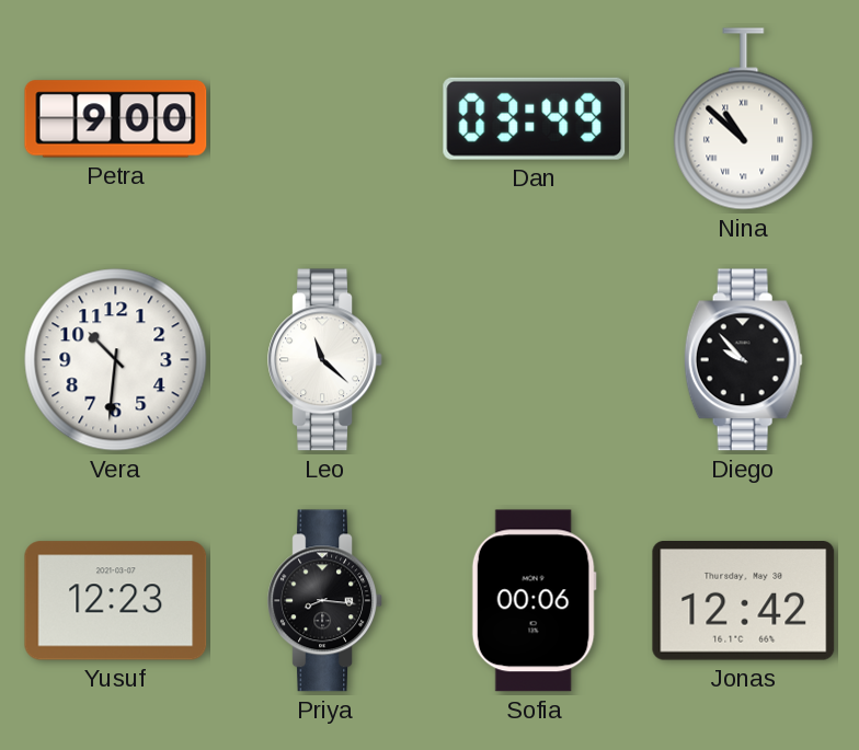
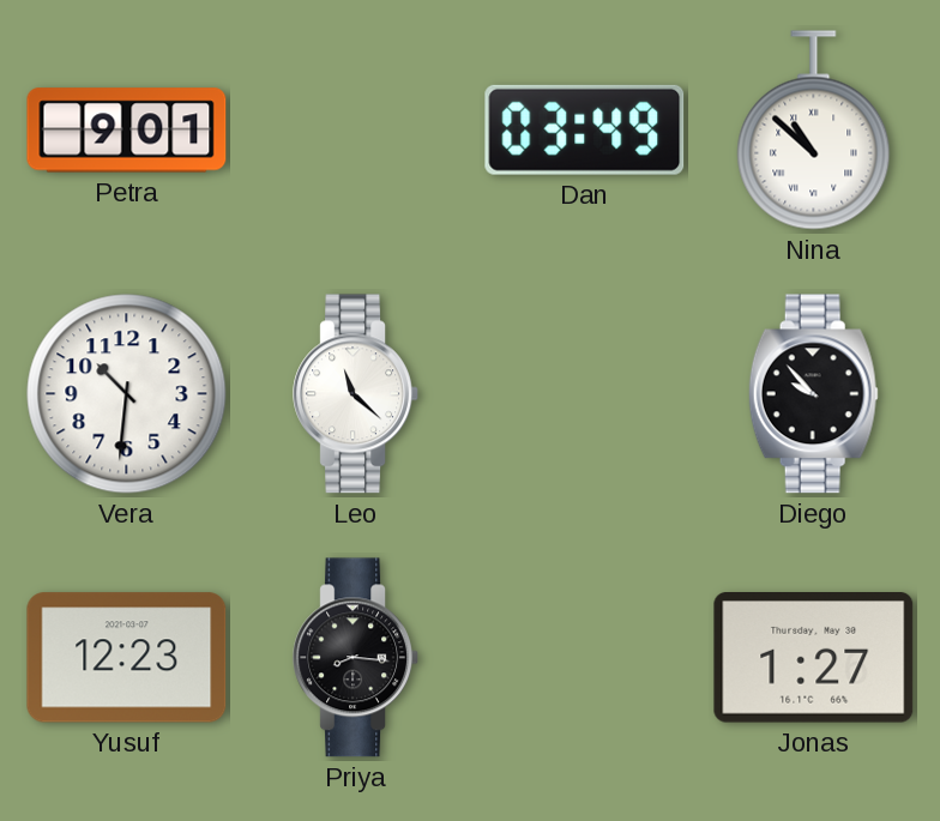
Petra: 9:00 -> 9:01
Sofia: 00:06 -> none
Jonas: 12:42 -> 1:27
